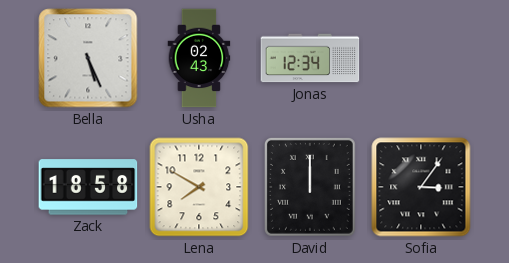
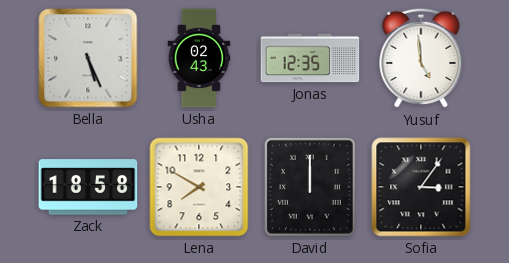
Jonas: 12:34 -> 12:35
Yusuf: none -> 4:59
